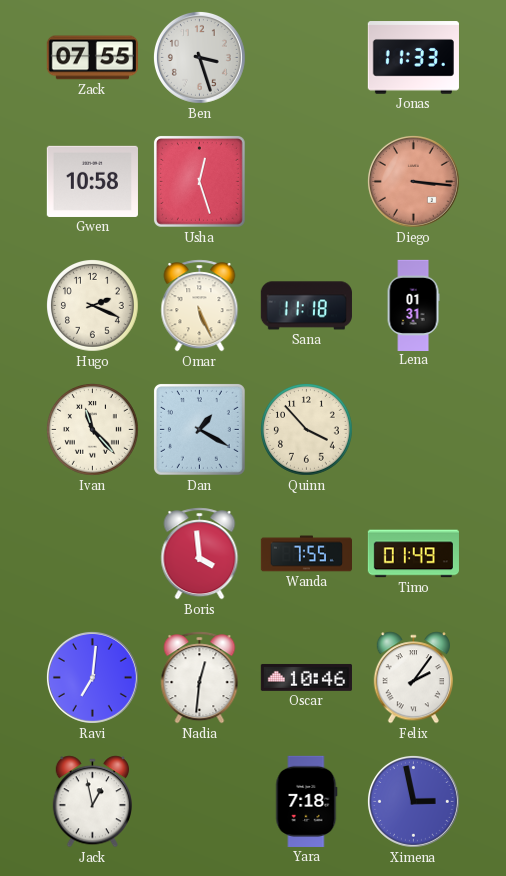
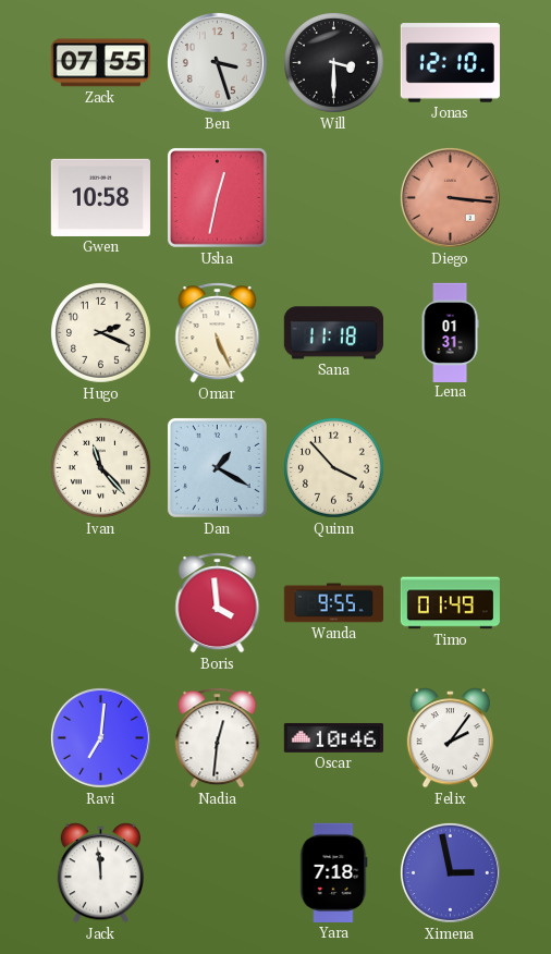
Will: none -> 3:30
Jonas: 11:33 -> 12:10
Usha: 12:27 -> 12:32
Wanda: 7:55 -> 9:55
Jack: 12:58 -> 11:59
